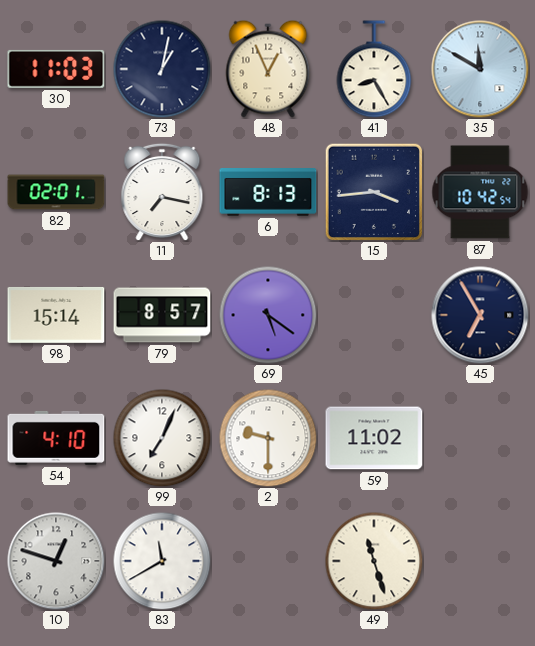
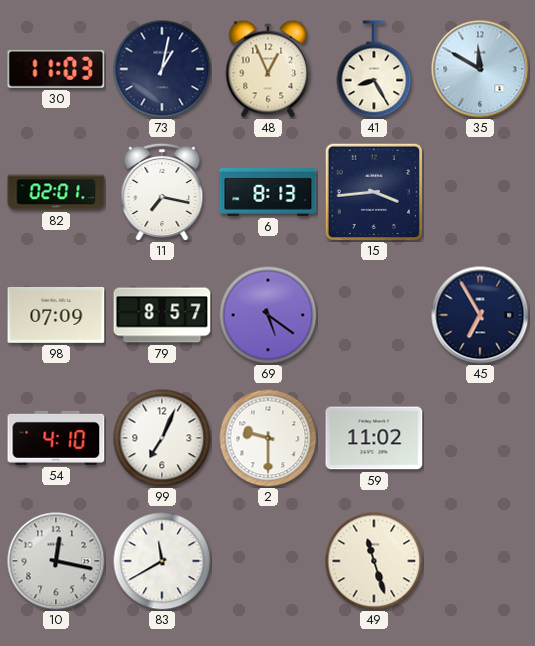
87: 10:42 -> none
98: 15:14 -> 07:09
10: 12:48 -> 12:17
